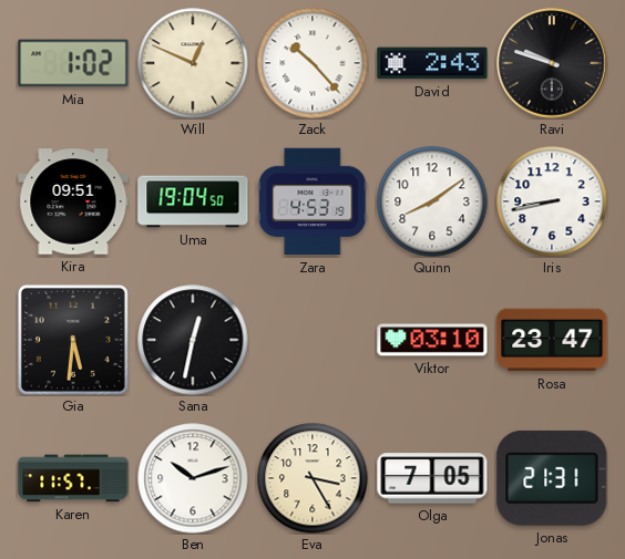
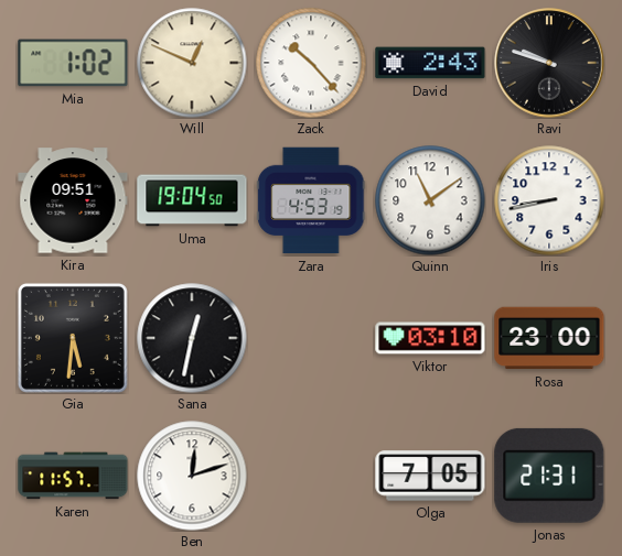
Quinn: 8:09 -> 11:09
Rosa: 23:47 -> 23:00
Ben: 10:12 -> 12:12
Eva: 3:25 -> none
